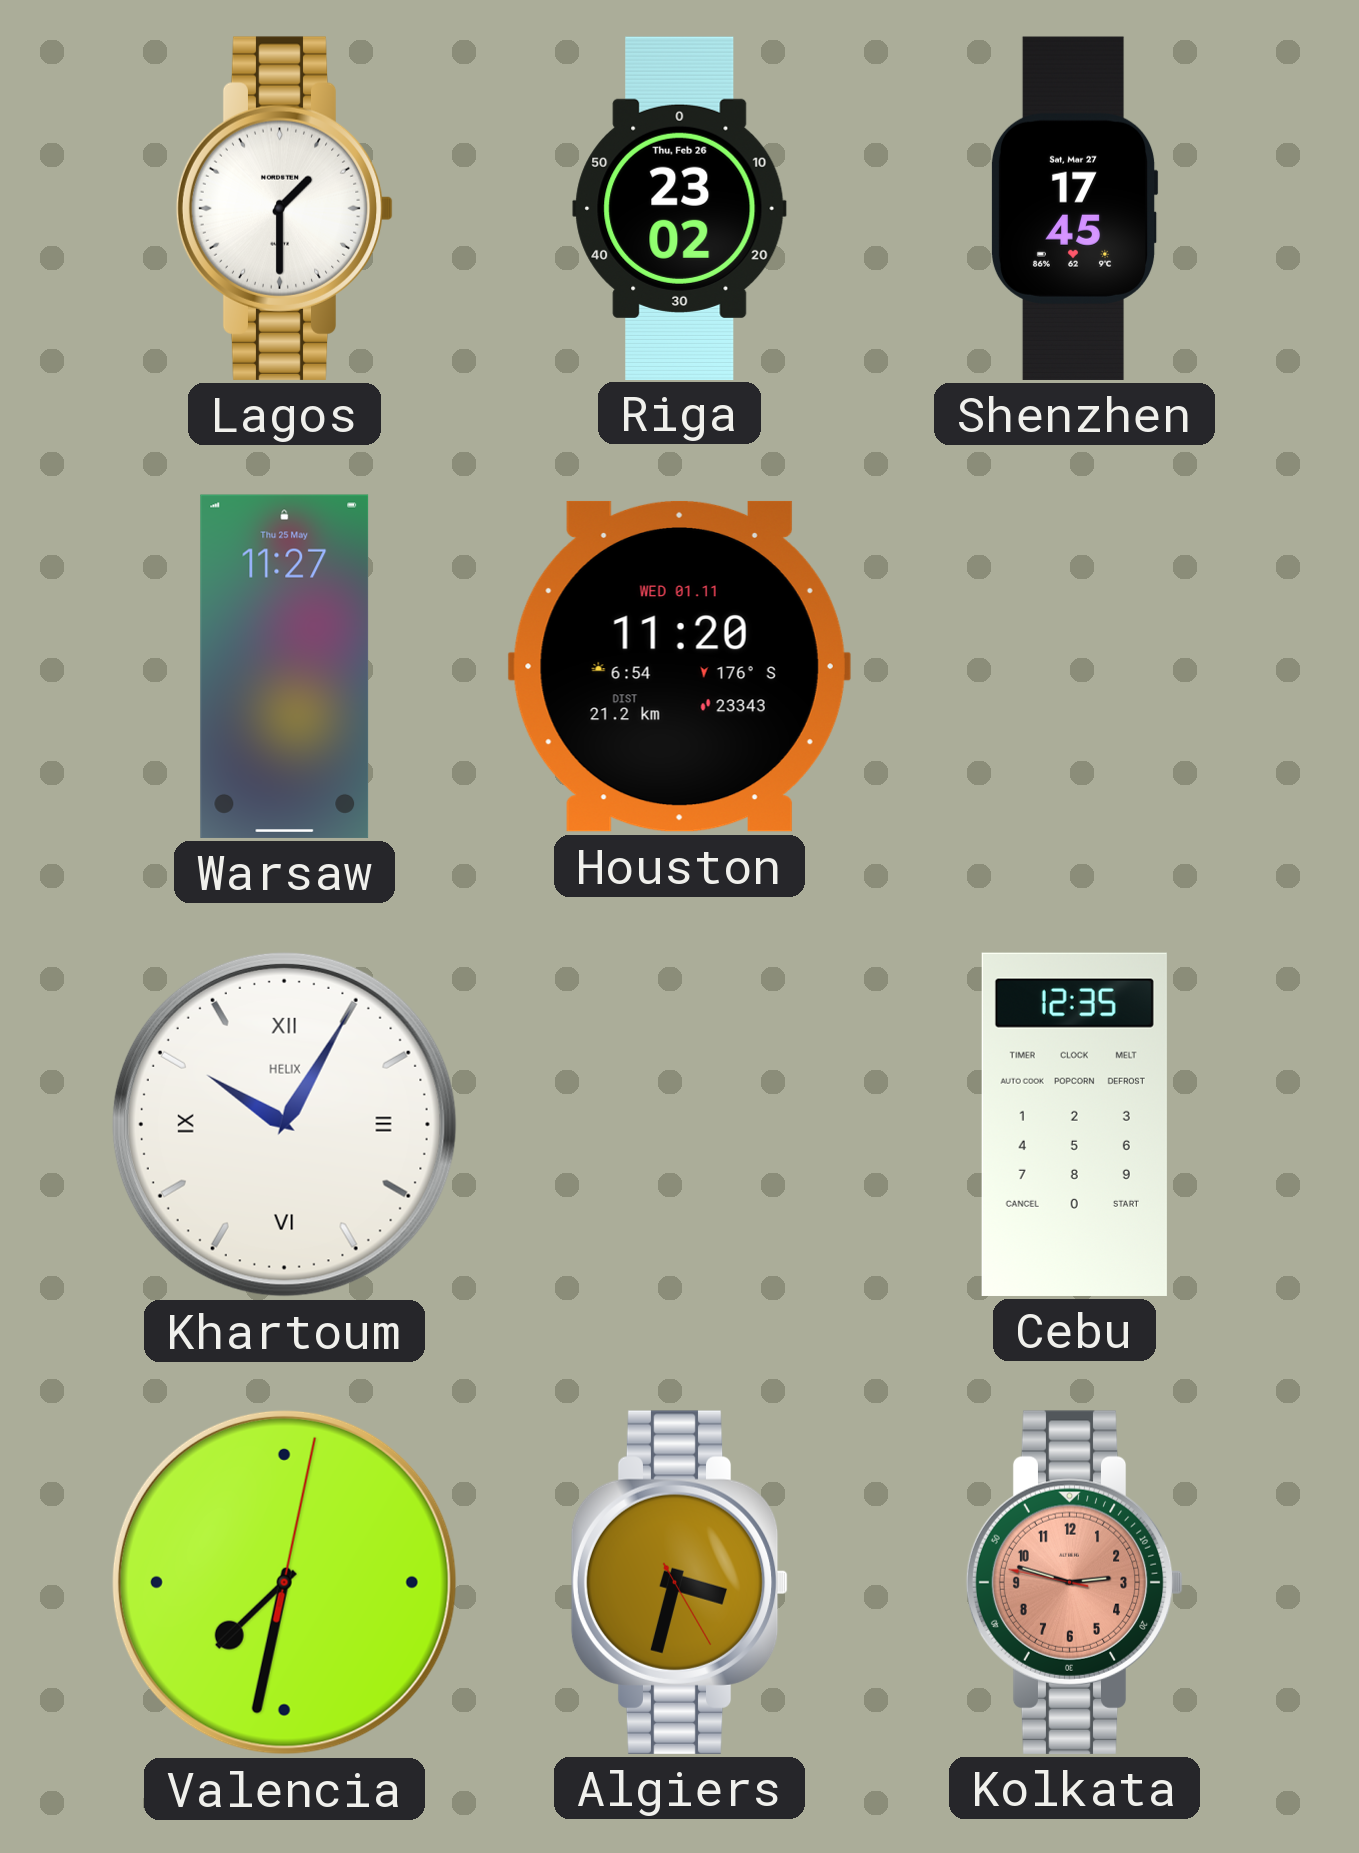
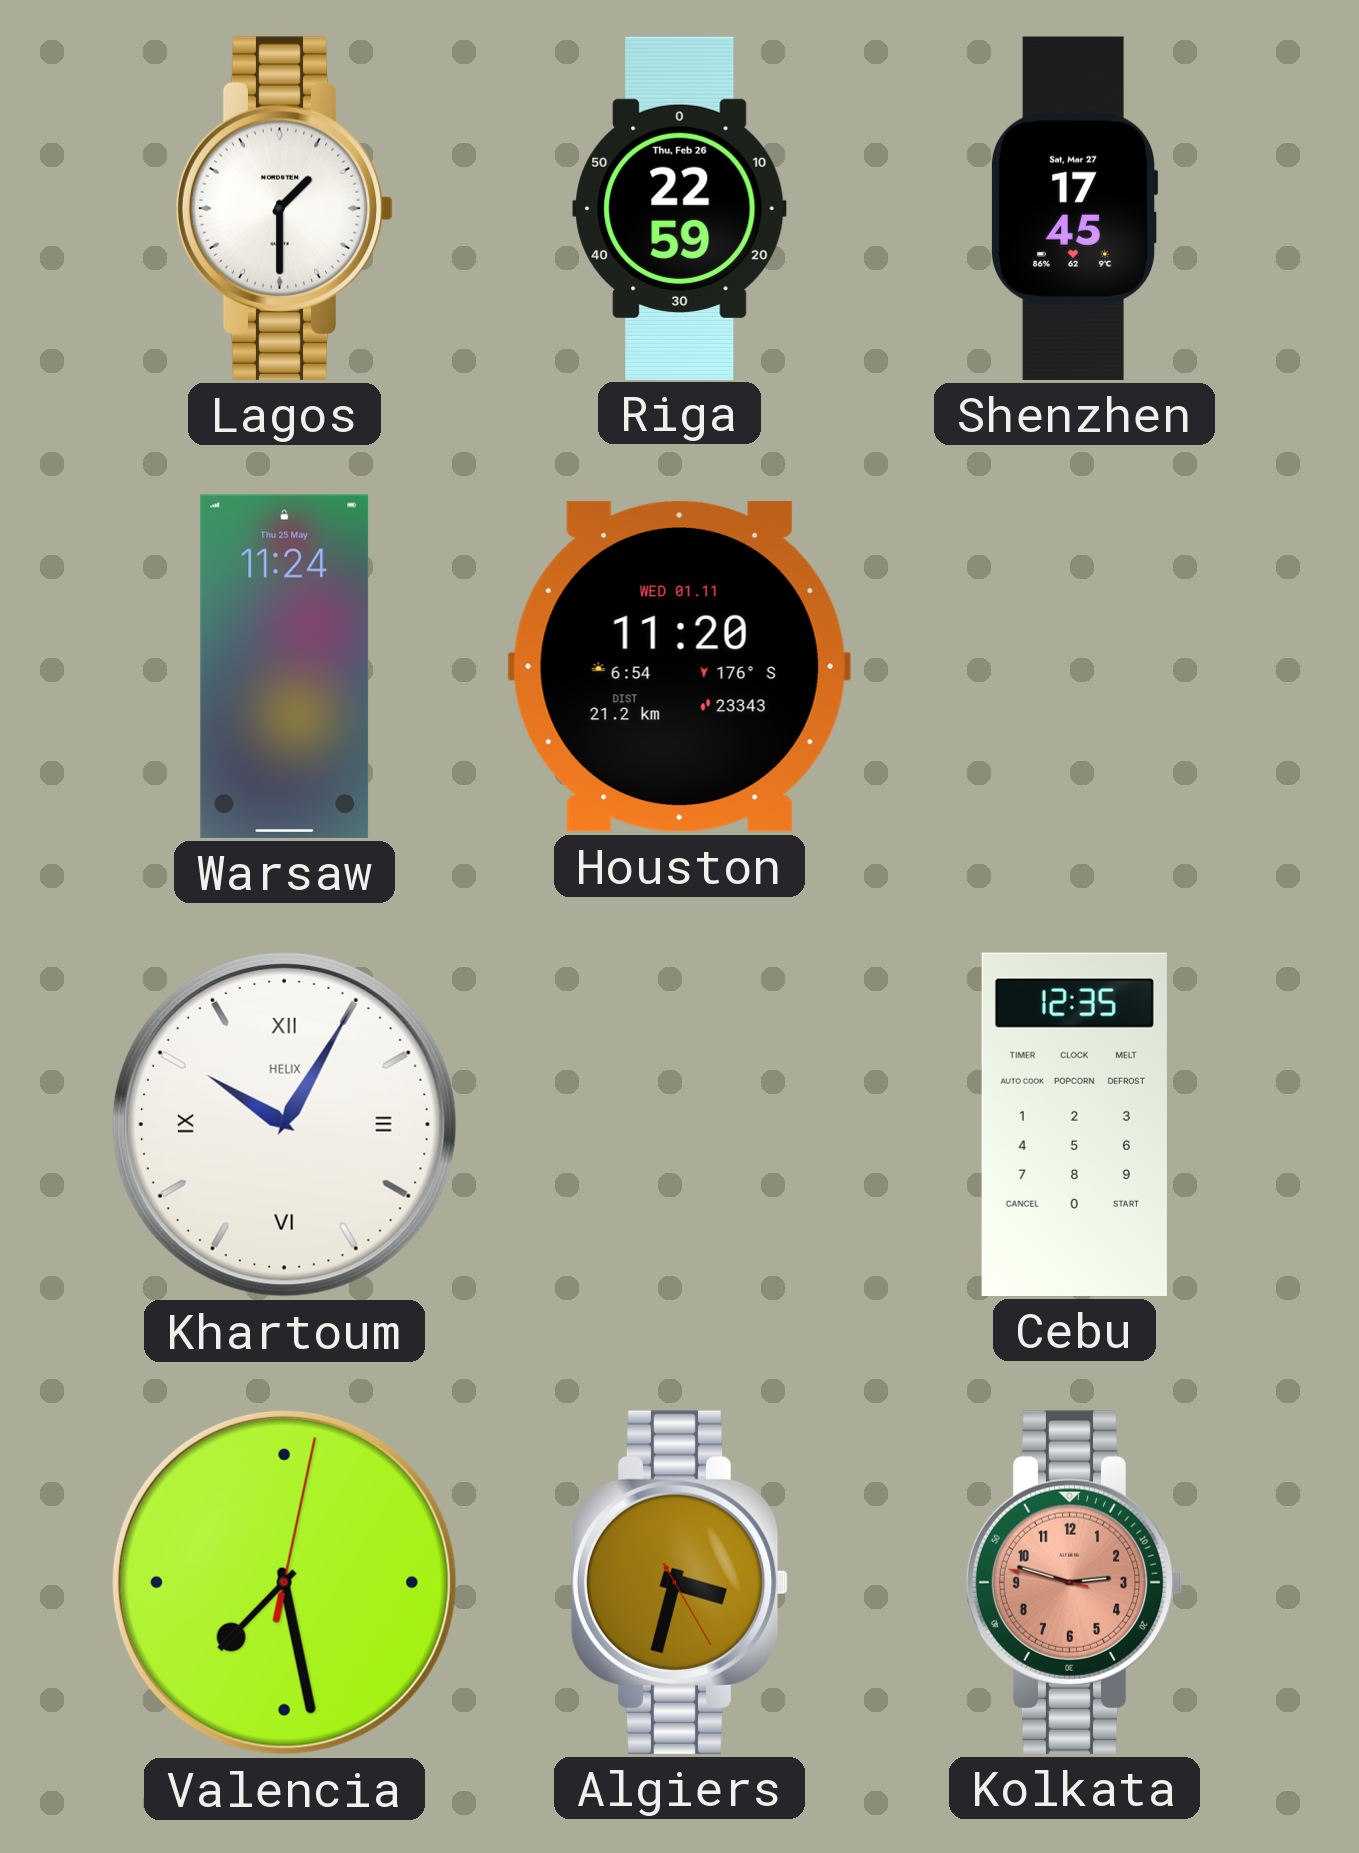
Riga: 23:02 -> 22:59
Warsaw: 11:27 -> 11:24
Valencia: 7:32 -> 7:28
